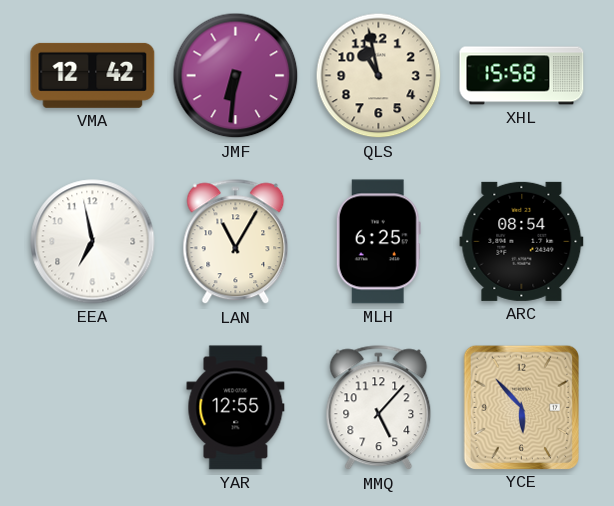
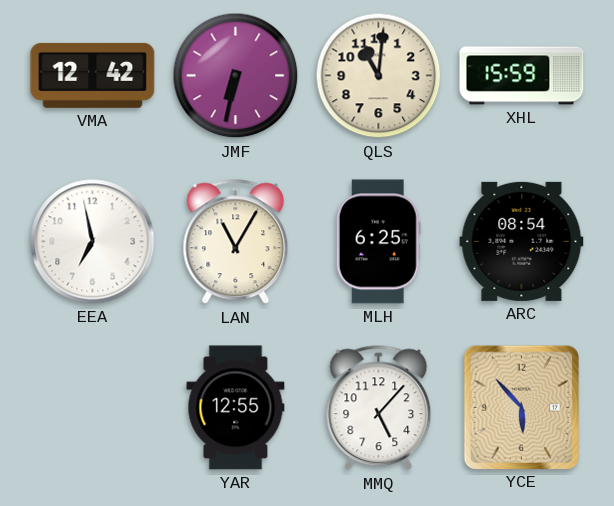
JMF: 6:31 -> 6:32
QLS: 10:58 -> 11:01
XHL: 15:58 -> 15:59
